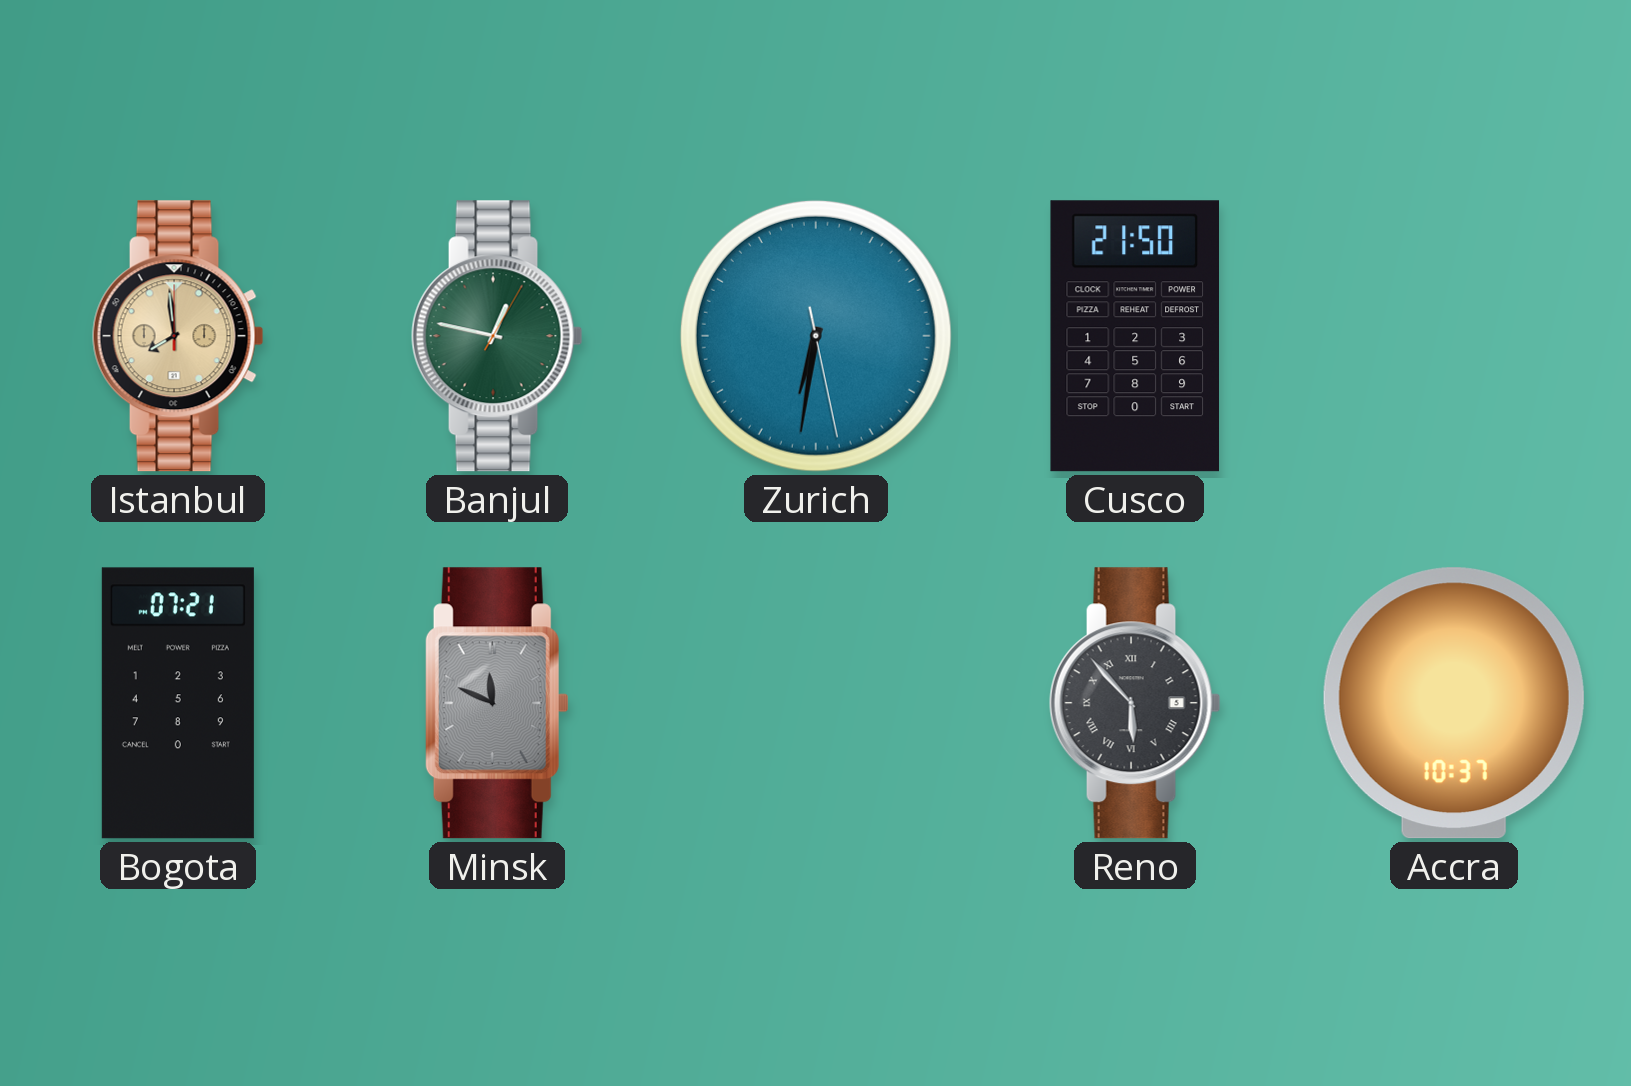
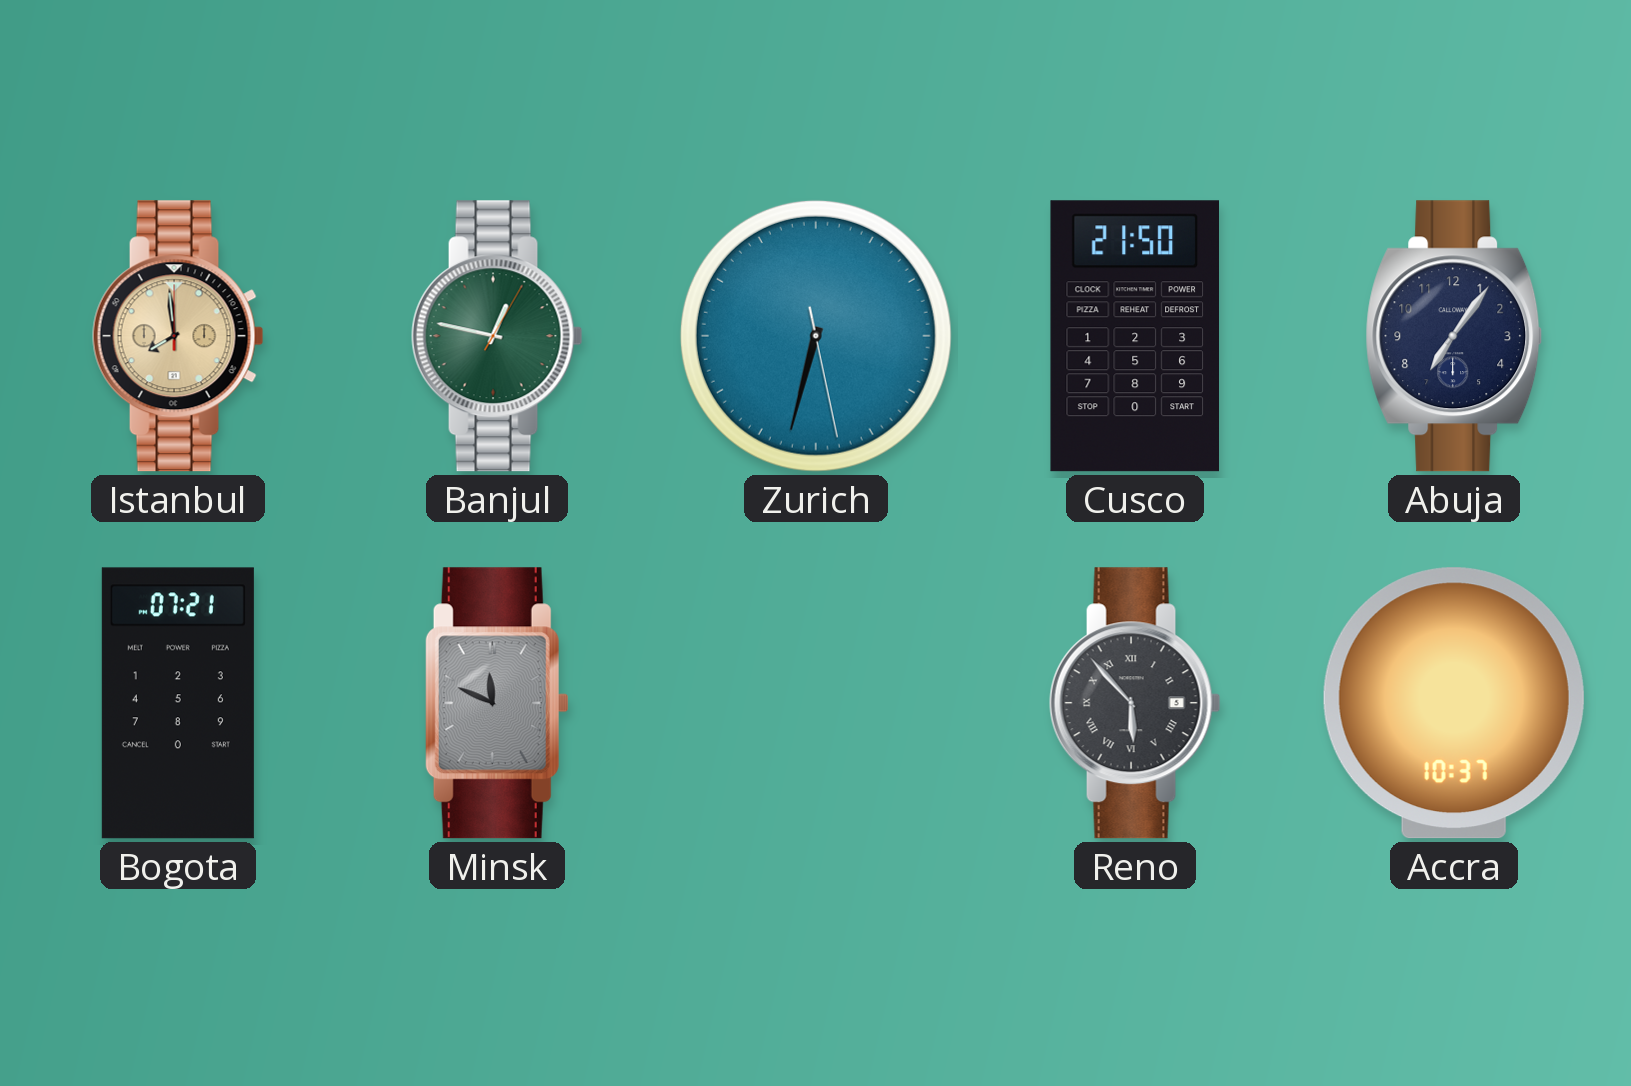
Zurich: 6:31 -> 6:32
Abuja: none -> 7:06
